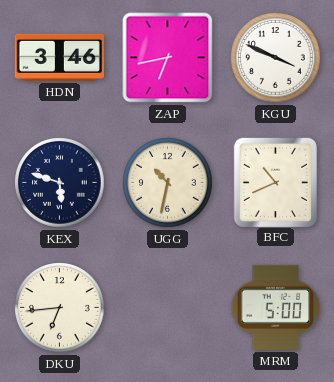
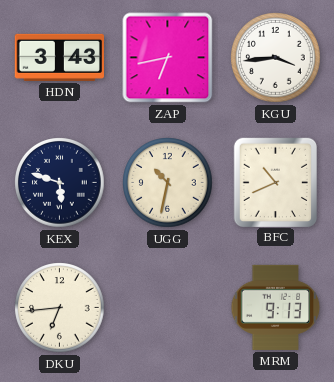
HDN: 3:46 -> 3:43
KGU: 3:49 -> 3:44
MRM: 5:00 -> 9:13
